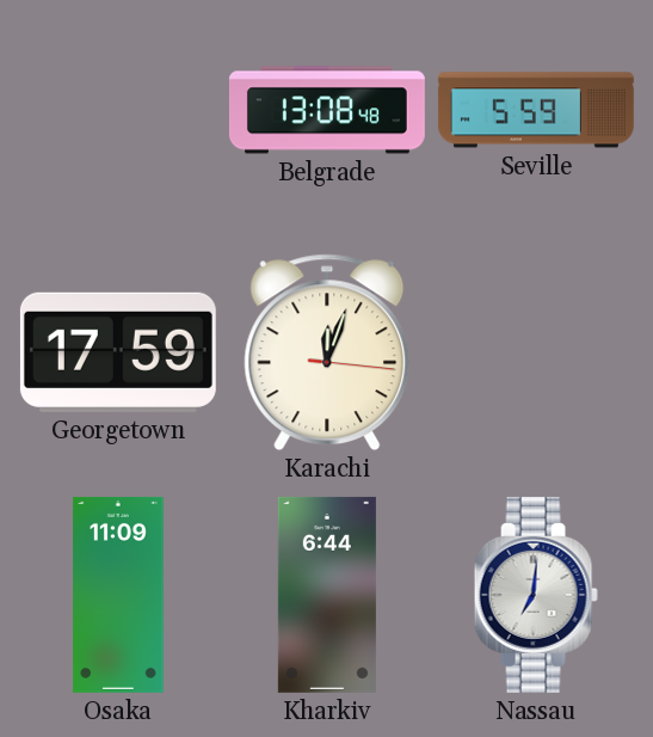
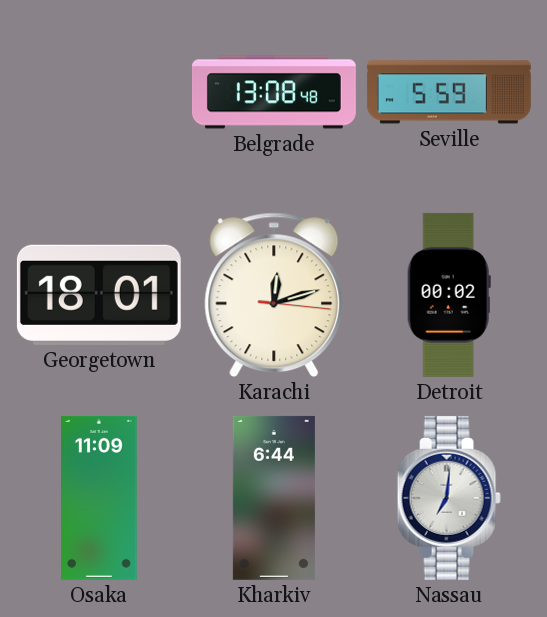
Georgetown: 17:59 -> 18:01
Karachi: 12:03 -> 12:12
Detroit: none -> 00:02
